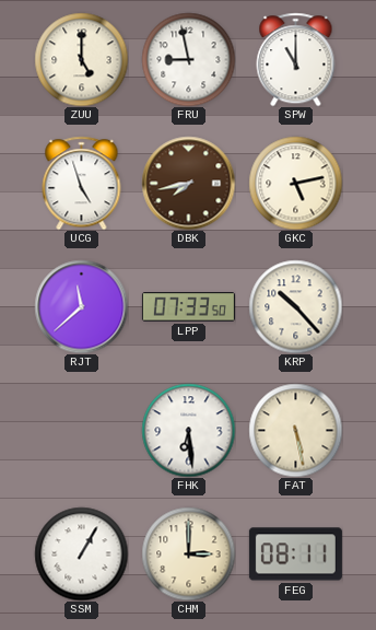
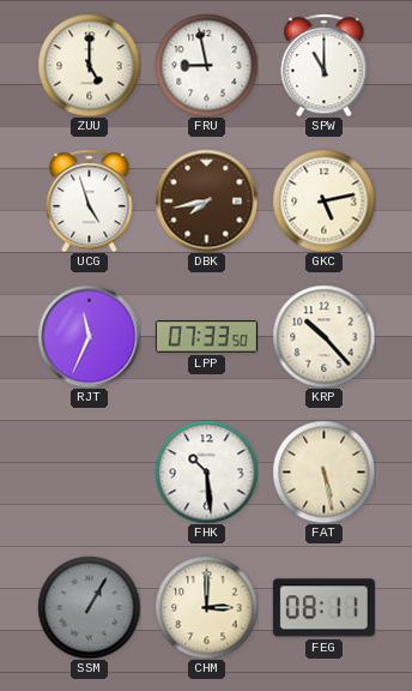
RJT: 11:38 -> 11:34
FHK: 6:29 -> 10:29
SSM dial: white -> grey
